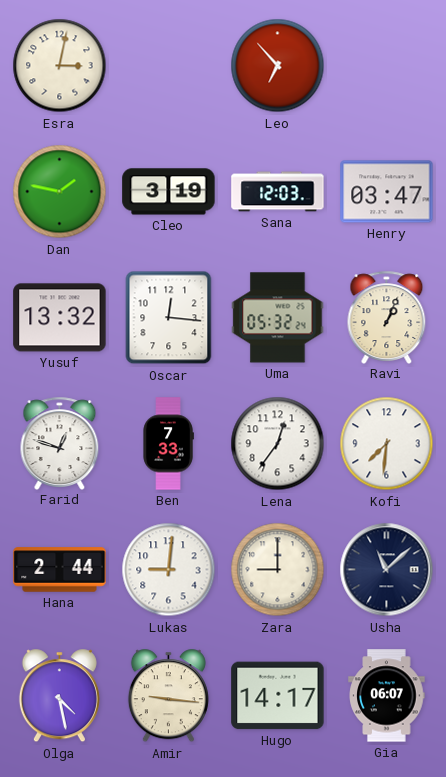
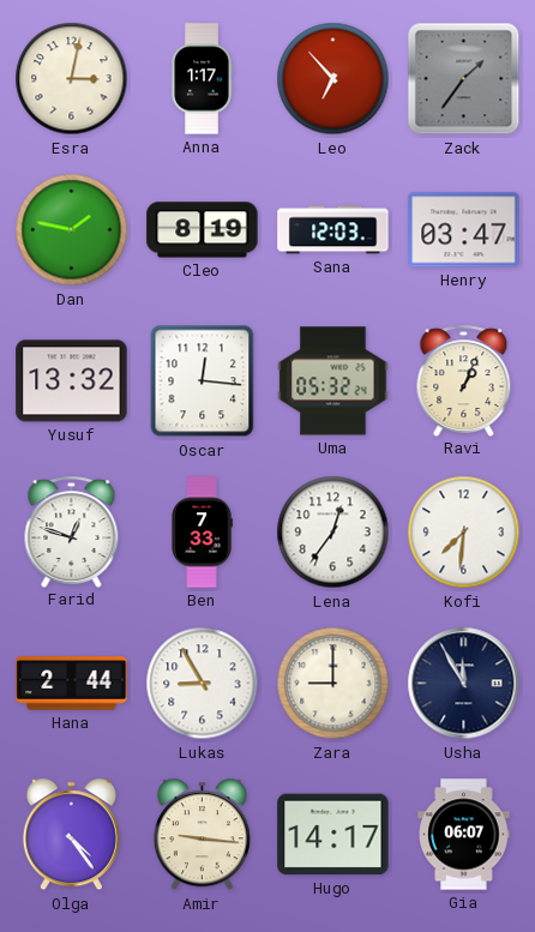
Anna: none -> 1:17
Zack: none -> 1:36
Cleo: 3:19 -> 8:19
Lukas: 9:01 -> 8:55
Usha: 11:08 -> 11:55
Olga: 4:28 -> 4:24
